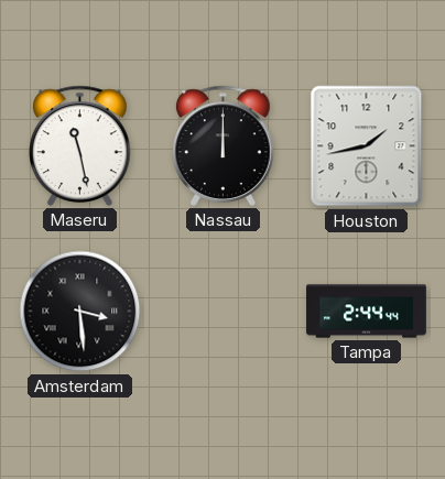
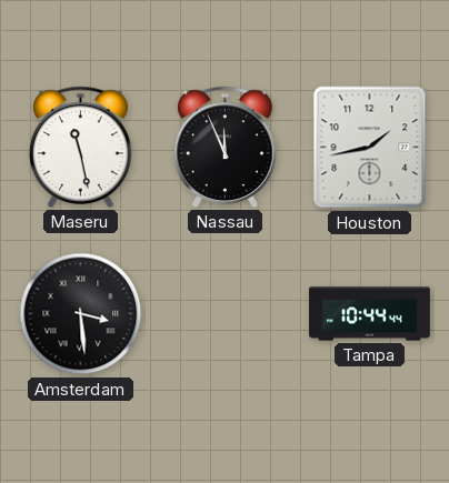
Nassau: 12:00 -> 11:56
Tampa: 2:44 -> 10:44
